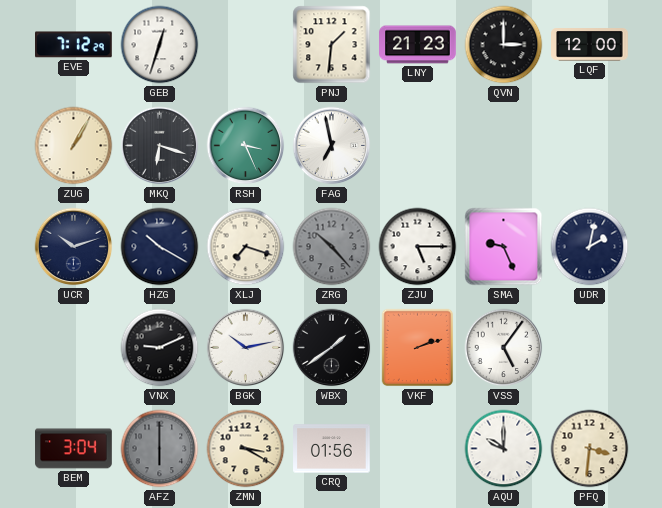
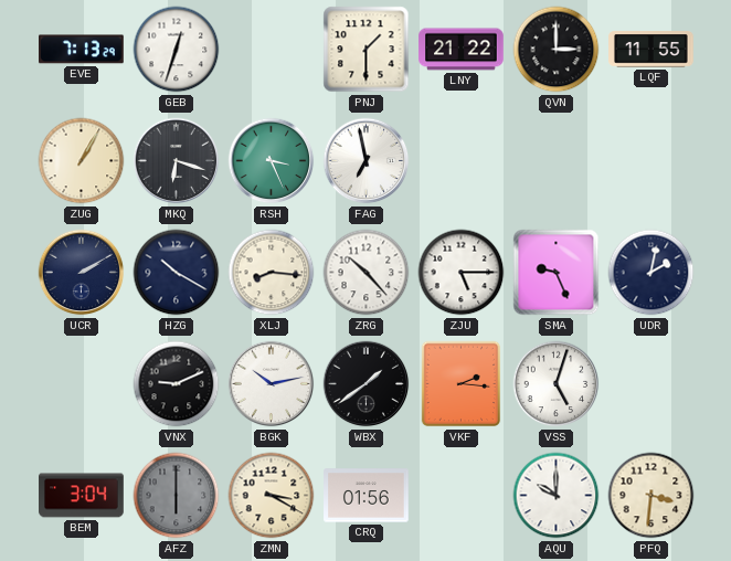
EVE: 7:12 -> 7:13
PNJ: 1:31 -> 1:30
LNY: 21:23 -> 21:22
LQF: 12:00 -> 11:55
UCR: 10:12 -> 2:10
XLJ: 7:18 -> 8:16
ZRG dial: grey -> white
VKF: 2:12 -> 2:16
VSS: 5:06 -> 5:03
